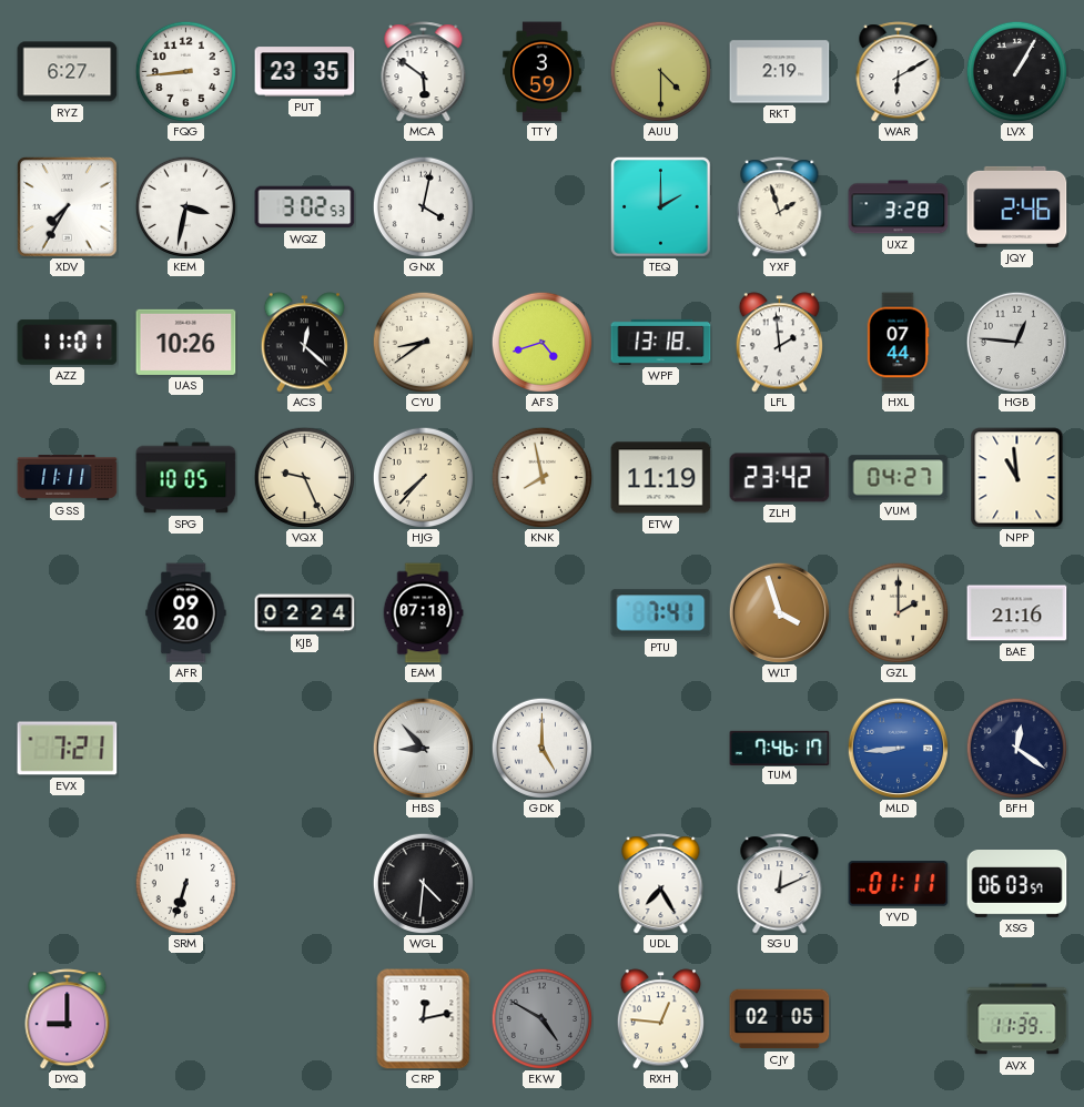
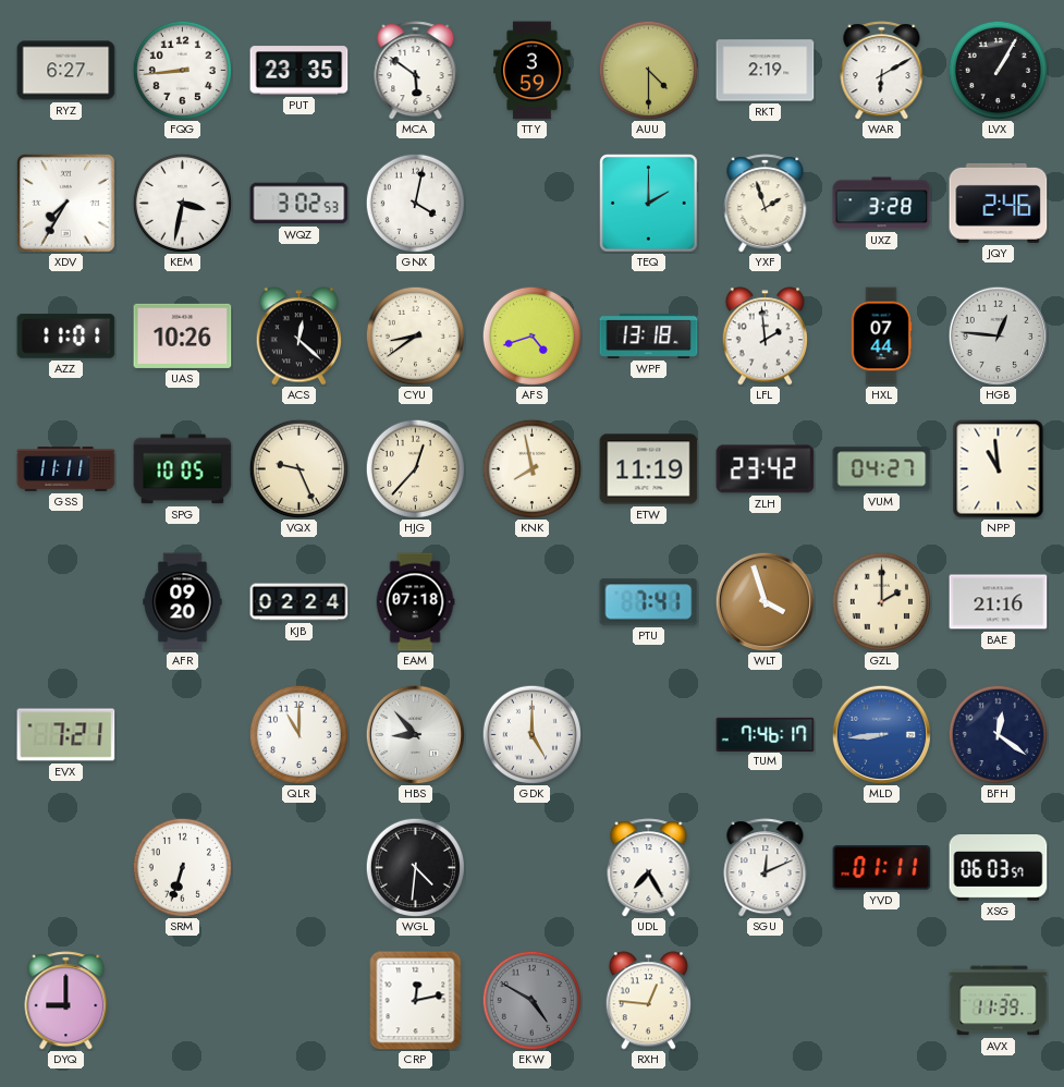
HJG: 7:37 -> 12:37
QLR: none -> 11:00
CJY: 02:05 -> none
